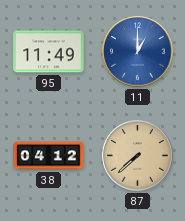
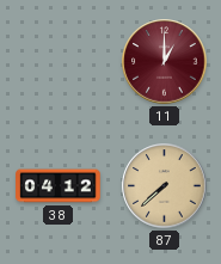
95: 11:49 -> none
11 dial: blue -> burgundy
